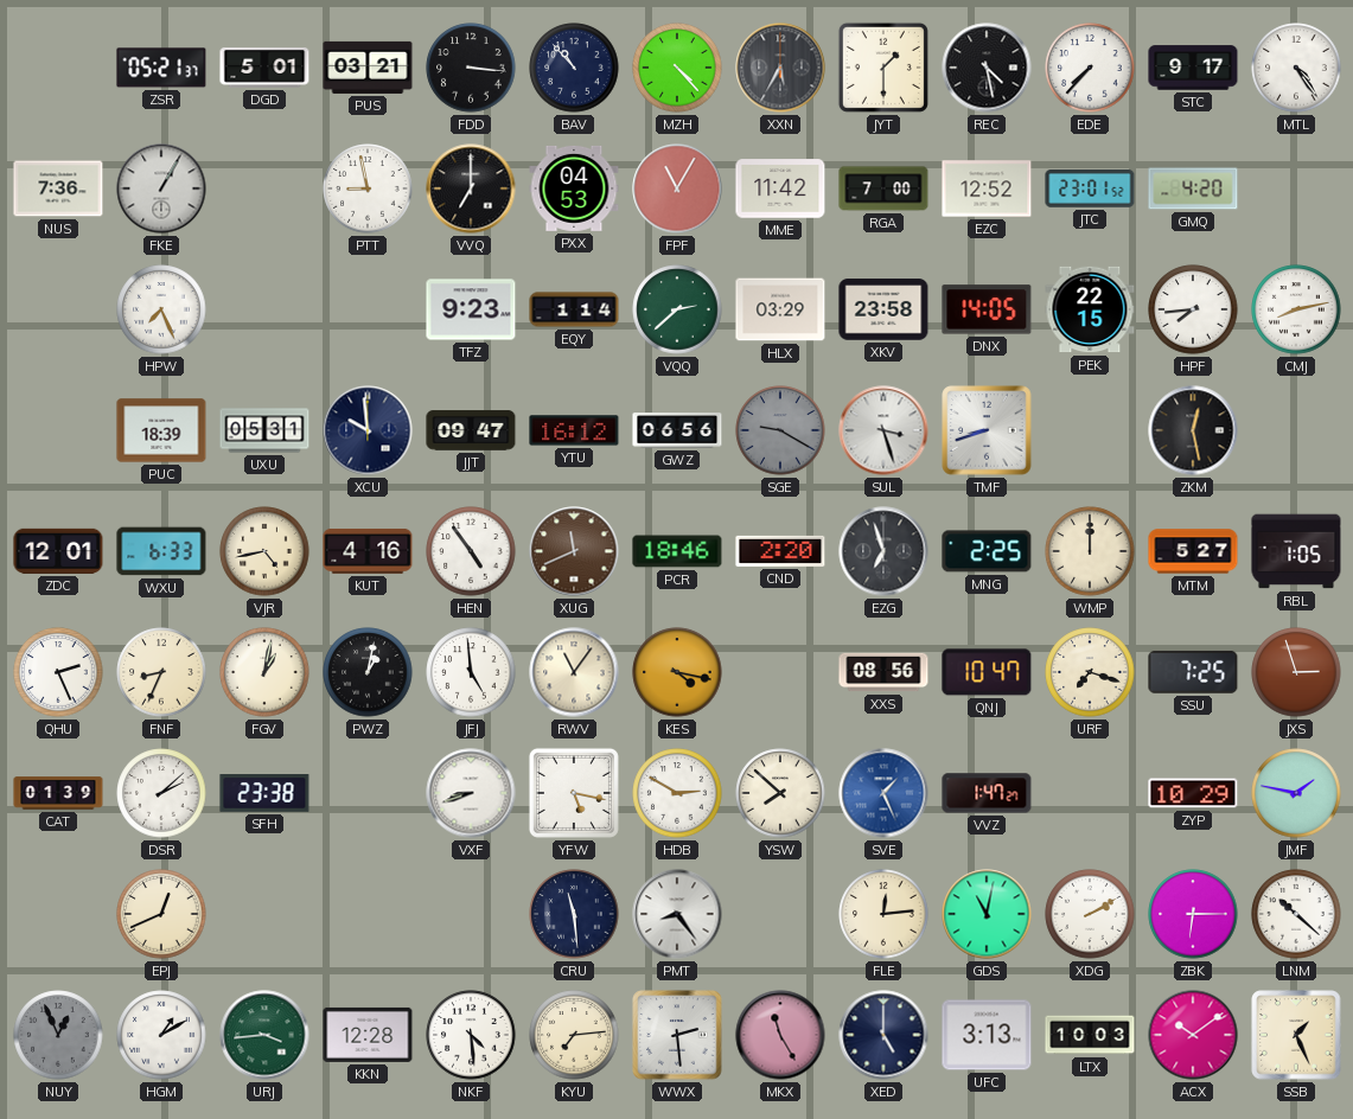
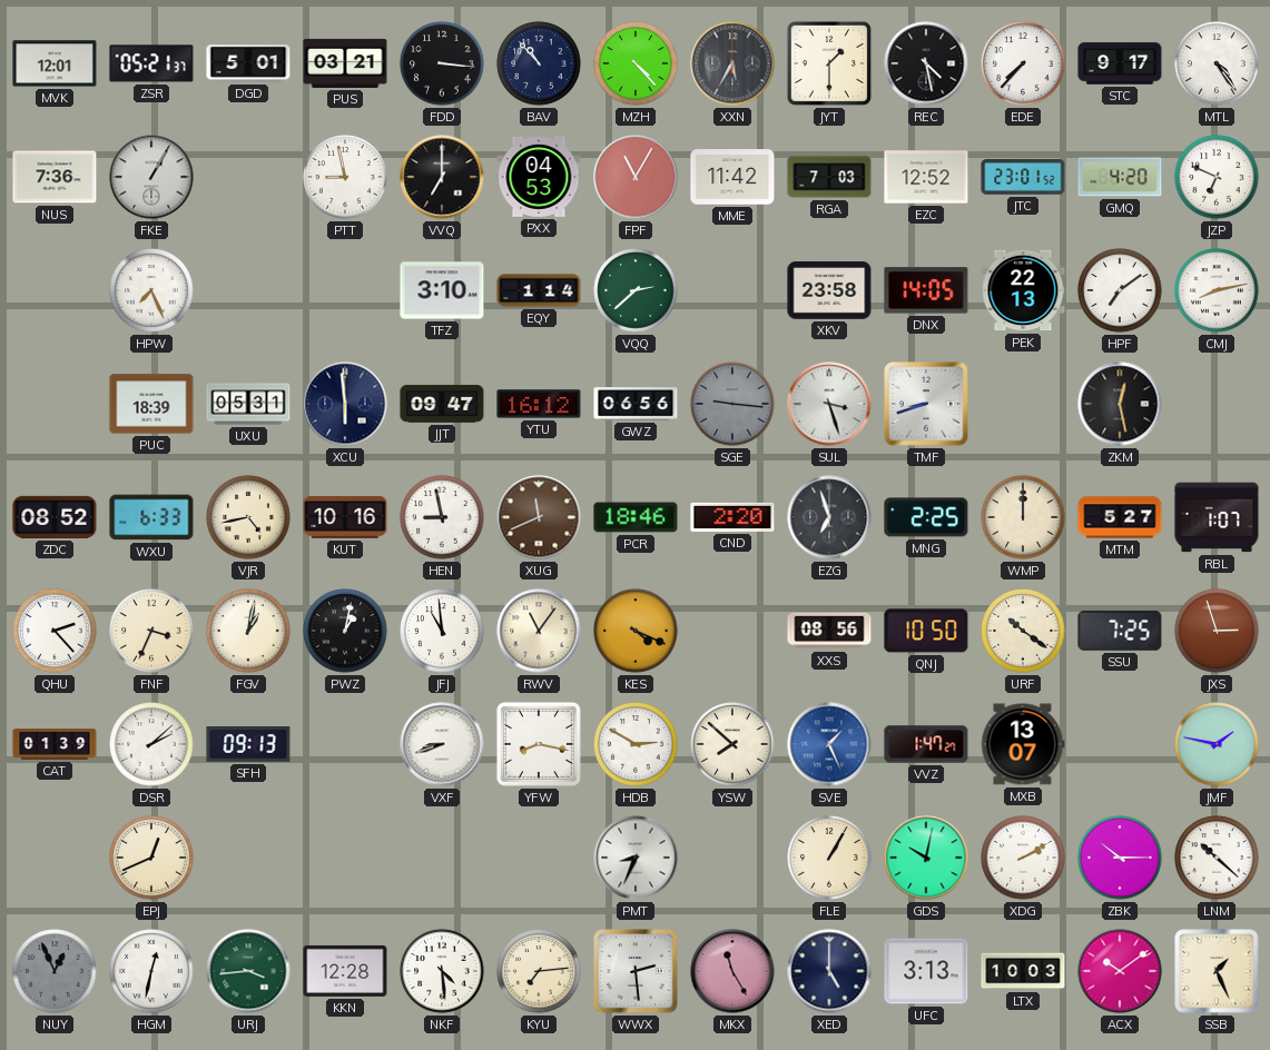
MVK: none -> 12:01
RGA: 7:00 -> 7:03
JZP: none -> 6:49
TFZ: 9:23 -> 3:10
HLX: 03:29 -> none
PEK: 22:15 -> 22:13
HPF: 7:44 -> 7:09
XCU: 9:59 -> 5:59
SGE: 9:20 -> 9:16
ZDC: 12:01 -> 08:52
KUT: 4:16 -> 10:16
HEN: 4:54 -> 8:58
RBL: 1:05 -> 1:07
QHU: 2:26 -> 2:23
FNF: 8:34 -> 3:34
JFJ: 4:59 -> 10:59
KES: 4:17 -> 4:19
QNJ: 10:47 -> 10:50
URF: 7:18 -> 10:21
SFH: 23:38 -> 09:13
YFW: 5:17 -> 8:17
MXB: none -> 13:07
ZYP: 10:29 -> none
CRU: 11:29 -> none
PMT: 8:24 -> 8:34
FLE: 12:14 -> 1:05
GDS: 11:02 -> 10:02
ZBK: 6:15 -> 10:15
HGM: 1:10 -> 12:32
